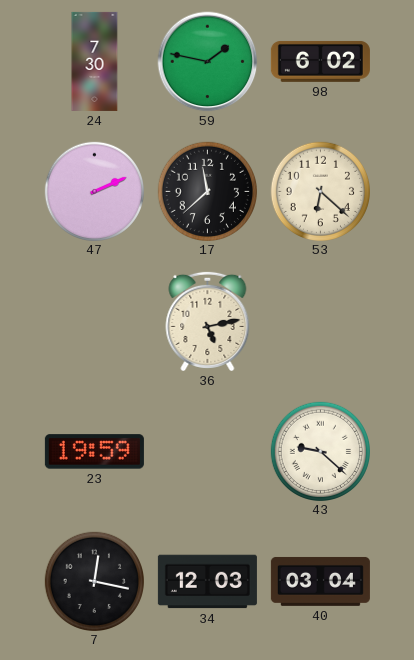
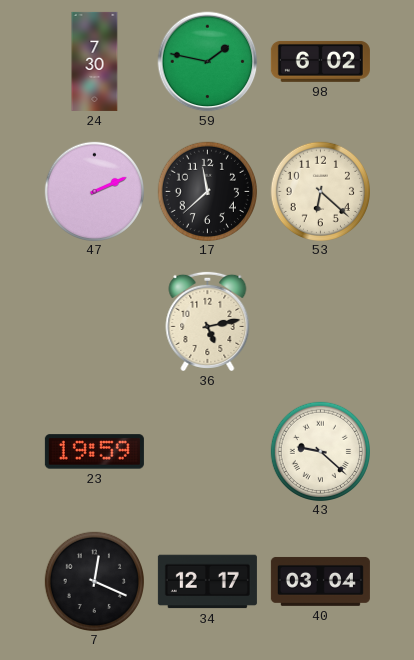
7: 12:17 -> 12:19
34: 12:03 -> 12:17
